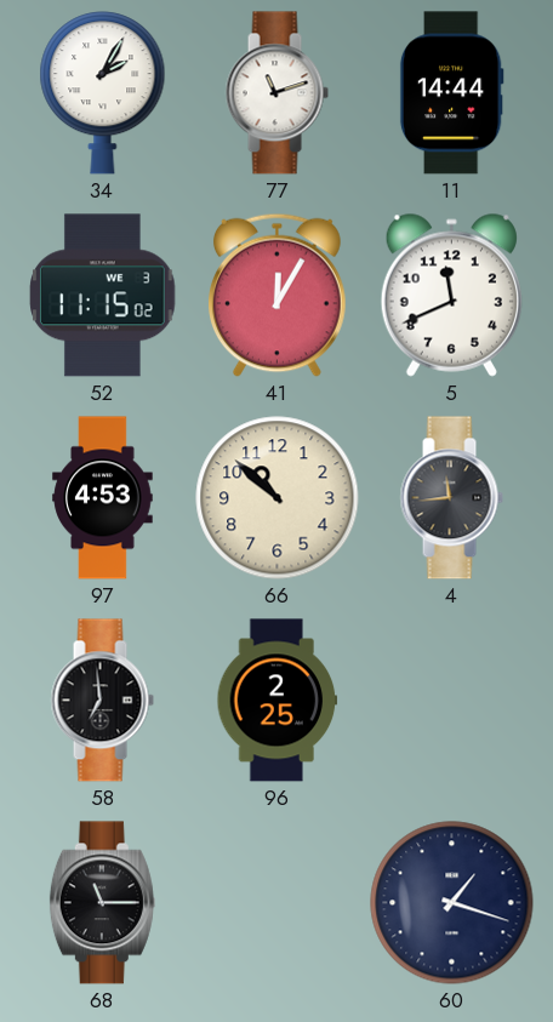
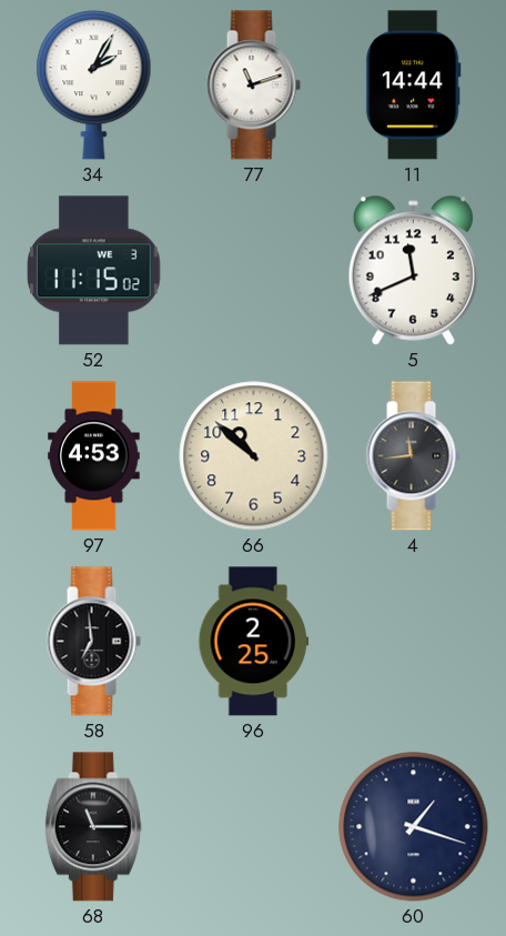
41: 12:05 -> none
